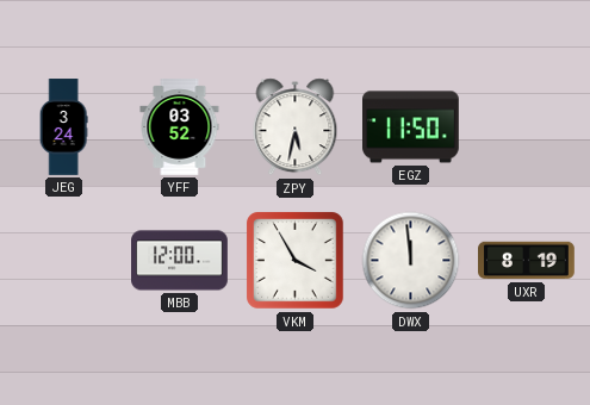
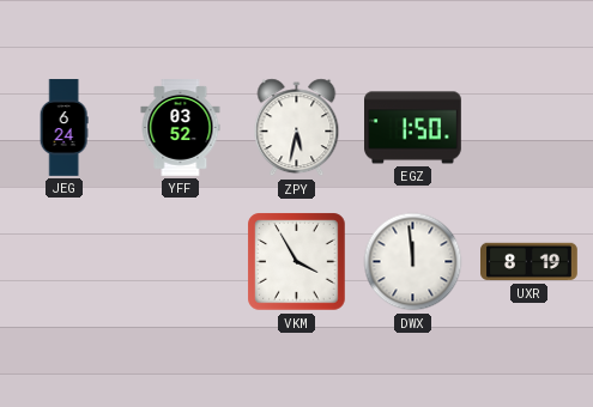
JEG: 3:24 -> 6:24
EGZ: 11:50 -> 1:50
MBB: 12:00 -> none
